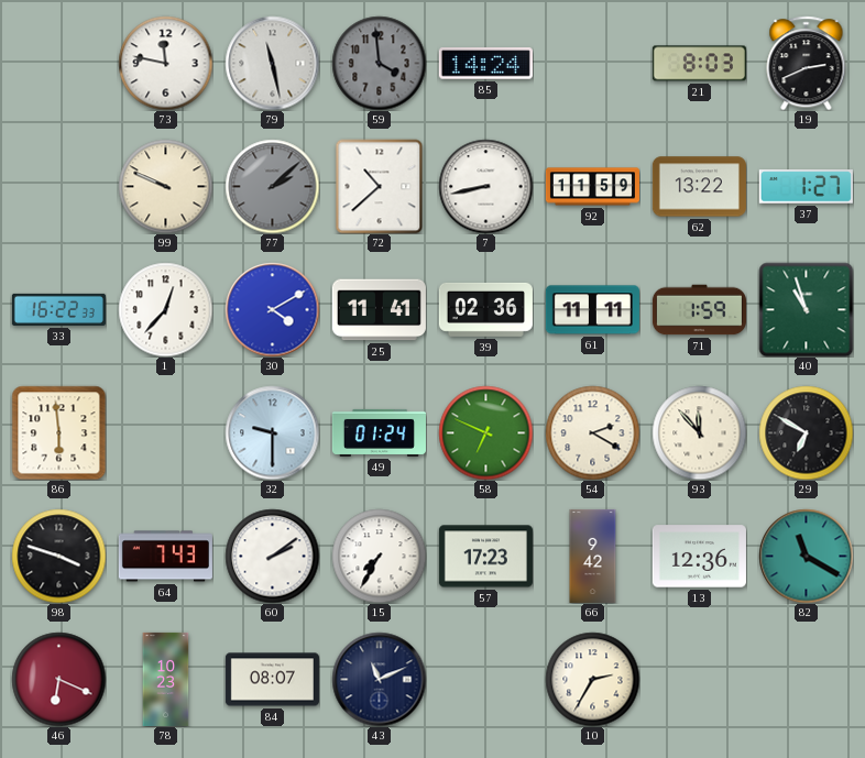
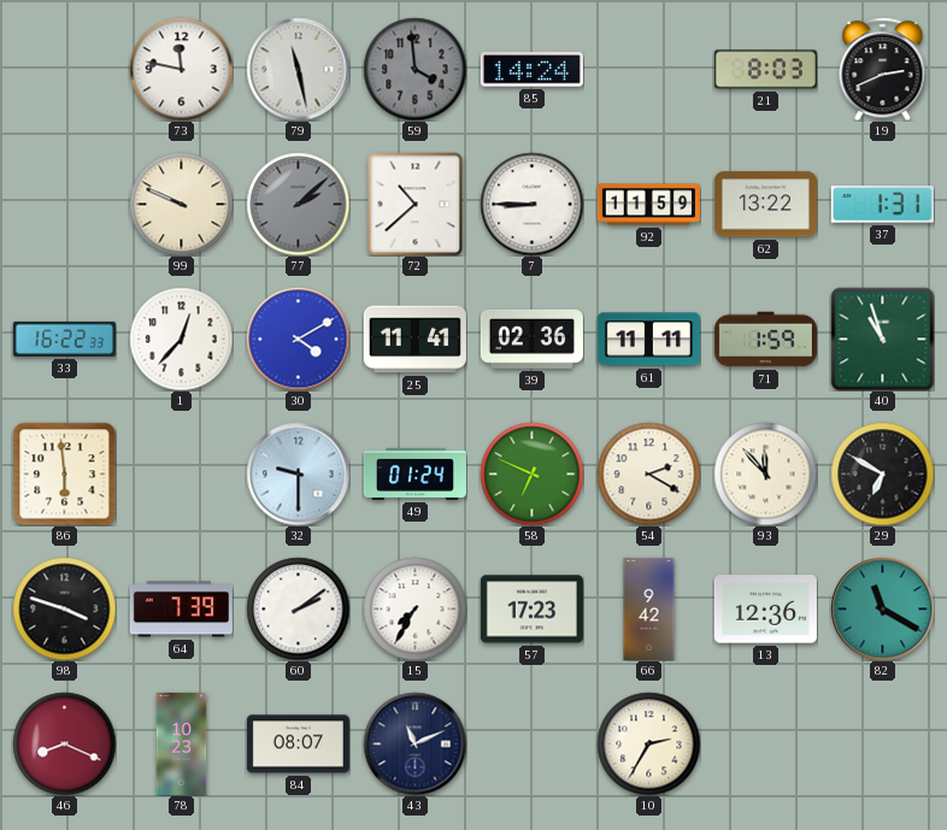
7: 8:43 -> 8:45
37: 1:27 -> 1:31
64: 7:43 -> 7:39
46: 6:19 -> 8:19
